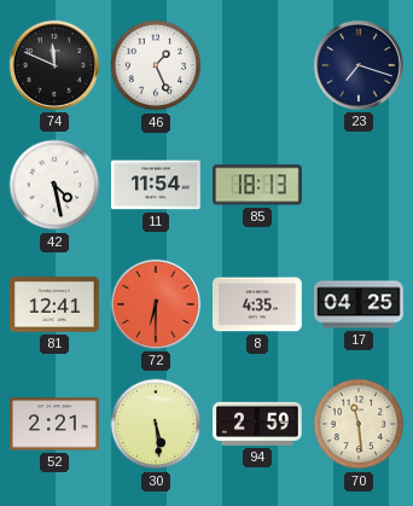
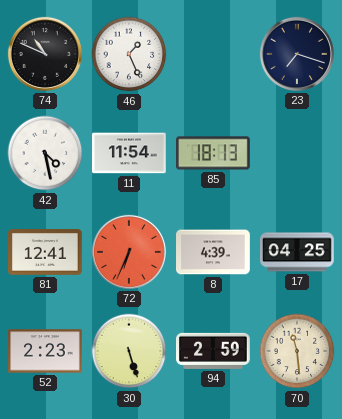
74: 11:49 -> 10:49
72: 6:30 -> 6:34
8: 4:35 -> 4:39
52: 2:21 -> 2:23
30: 5:29 -> 5:27
